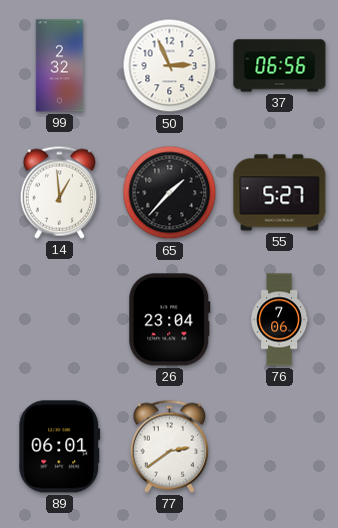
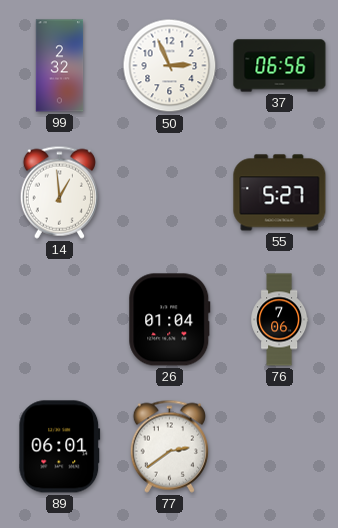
65: 1:37 -> none
26: 23:04 -> 01:04
